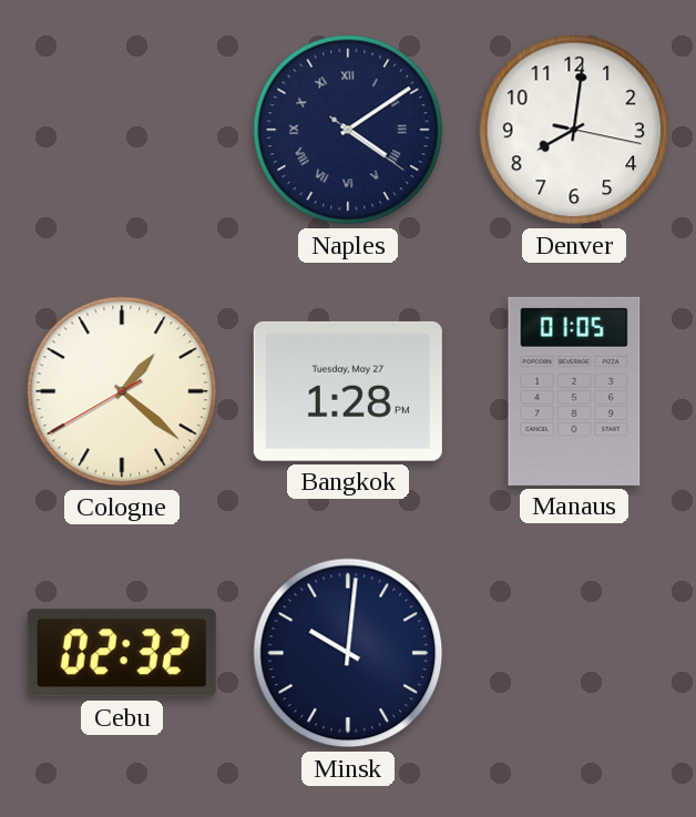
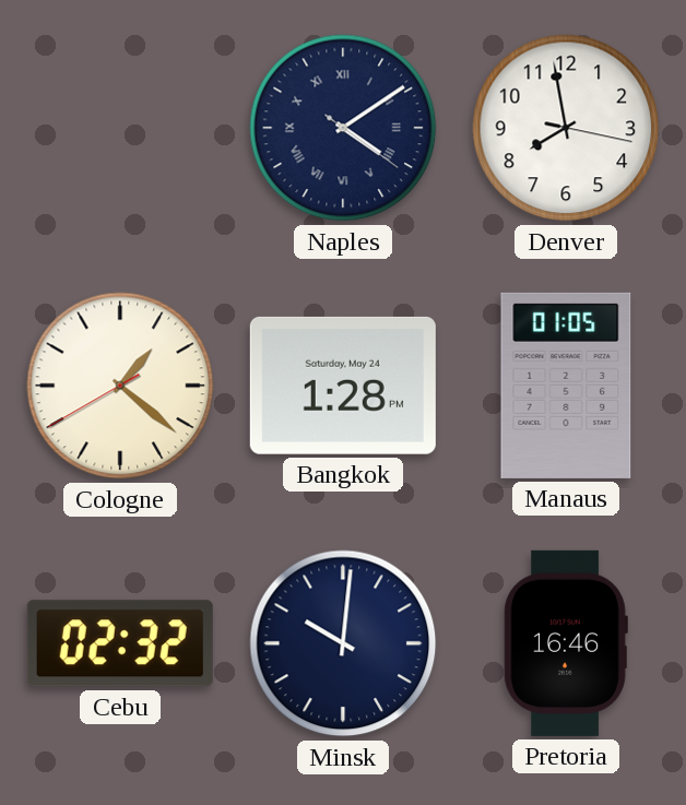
Denver: 8:01 -> 7:58
Bangkok date: Tuesday, May 27 -> Saturday, May 24
Pretoria: none -> 16:46
